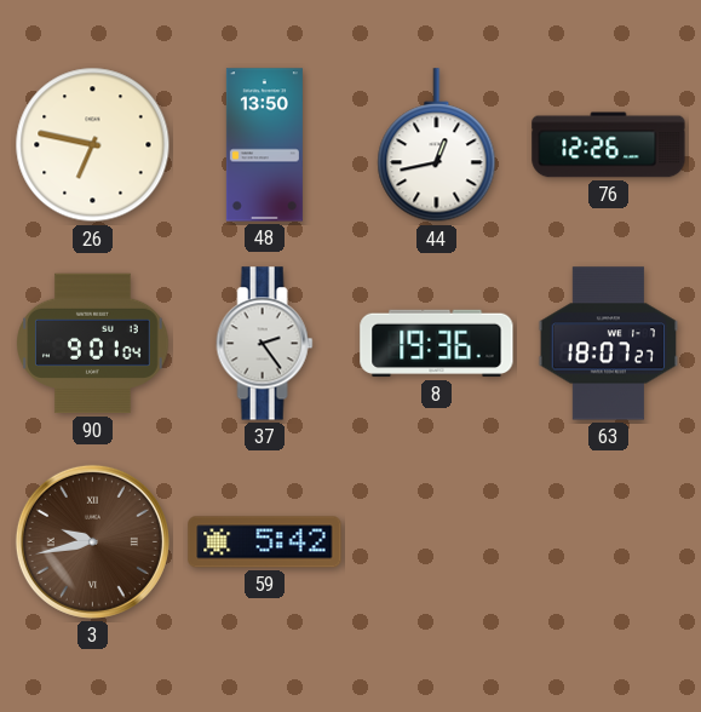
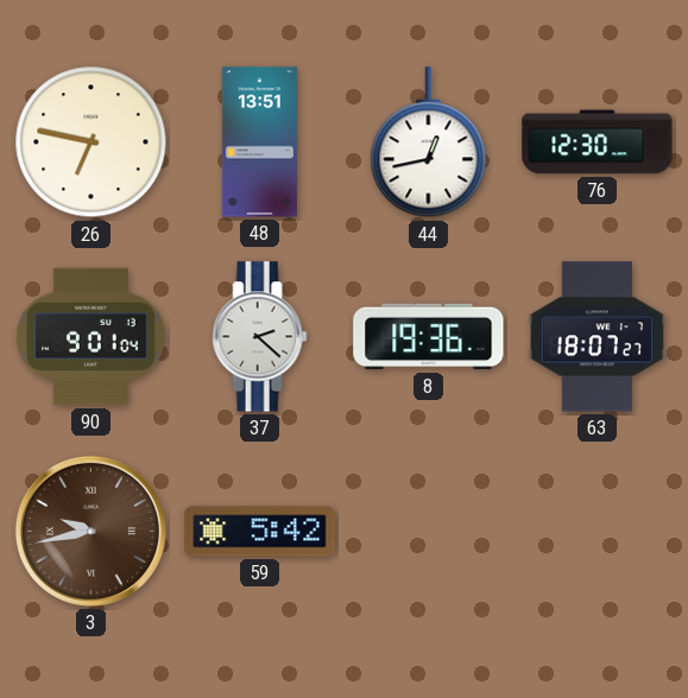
48: 13:50 -> 13:51
76: 12:26 -> 12:30
37: 2:24 -> 2:22
